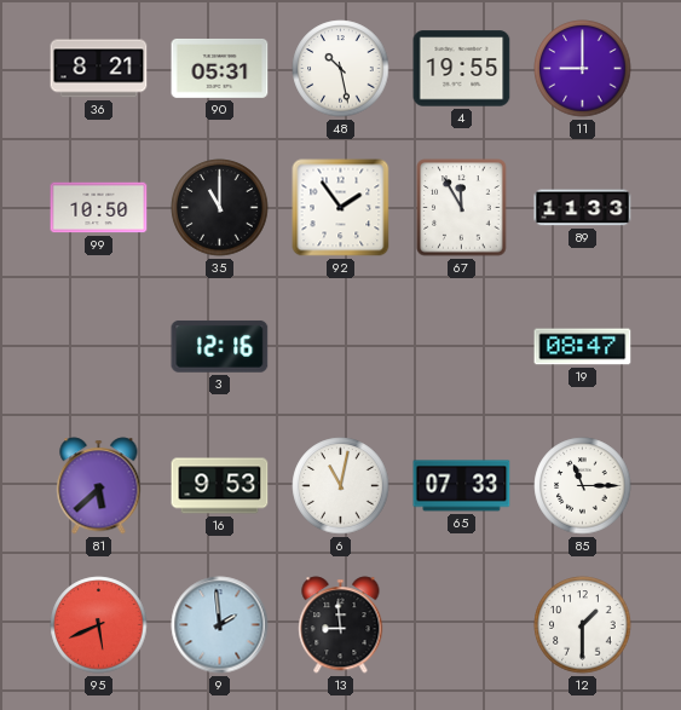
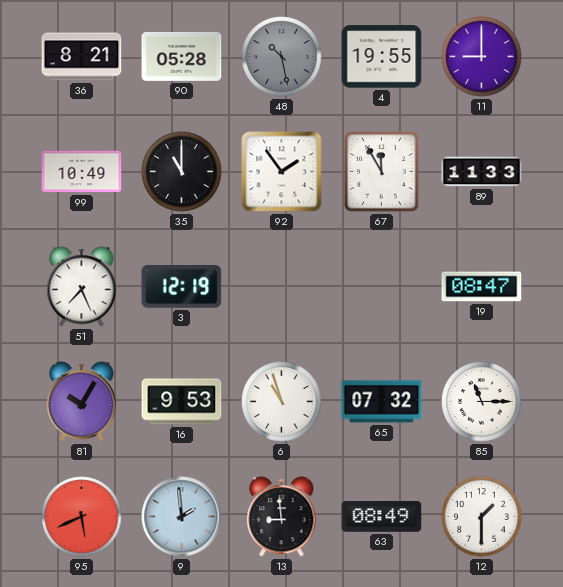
90: 05:31 -> 05:28
48 dial: white -> grey
99: 10:50 -> 10:49
51: none -> 7:26
3: 12:16 -> 12:19
81: 5:38 -> 10:05
6: 11:02 -> 10:57
65: 07:33 -> 07:32
63: none -> 08:49
